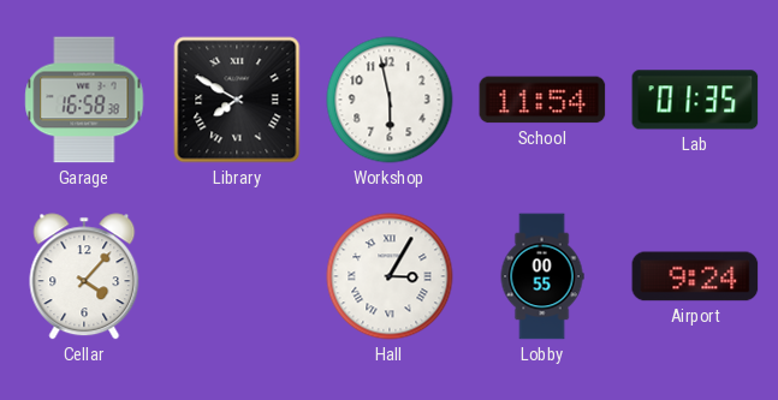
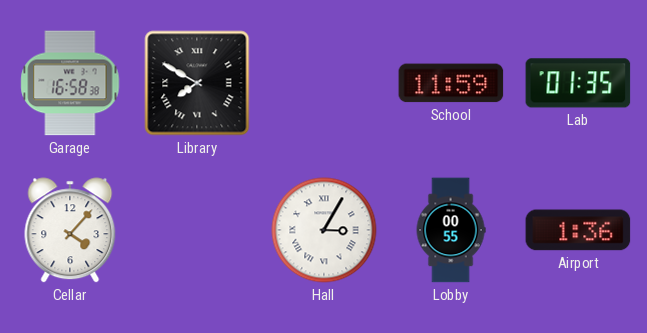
Workshop: 5:58 -> none
School: 11:54 -> 11:59
Airport: 9:24 -> 1:36
